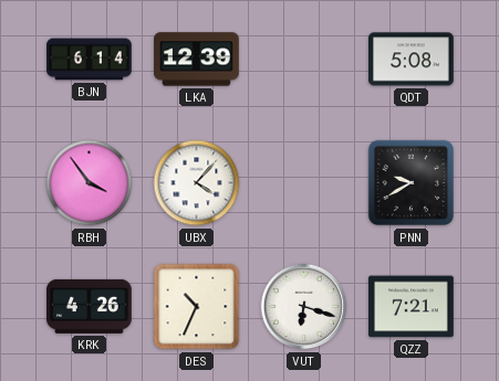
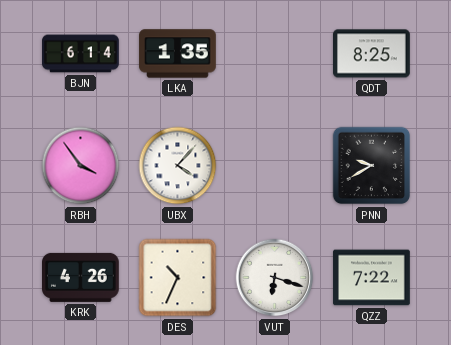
LKA: 12:39 -> 1:35
QDT: 5:08 -> 8:25
QZZ: 7:21 -> 7:22
